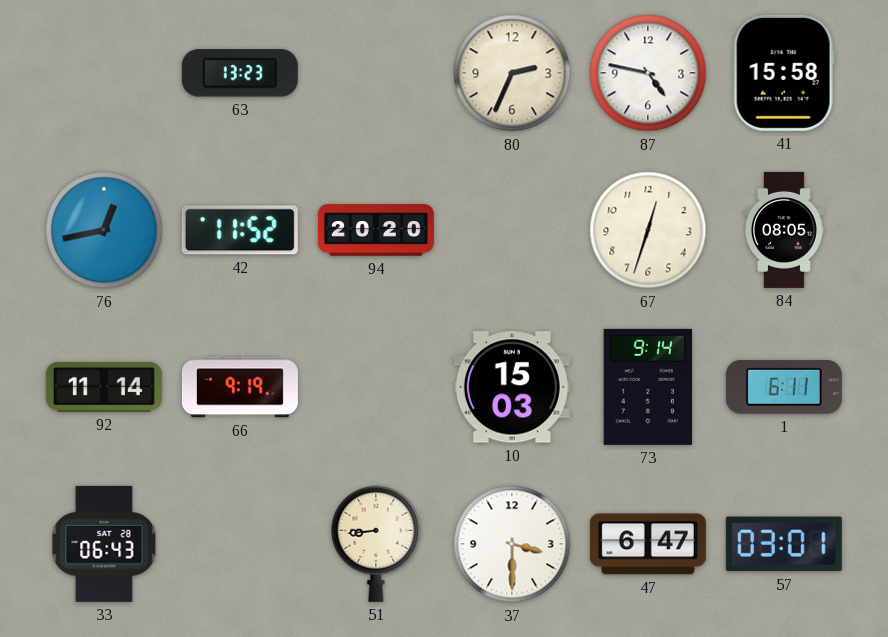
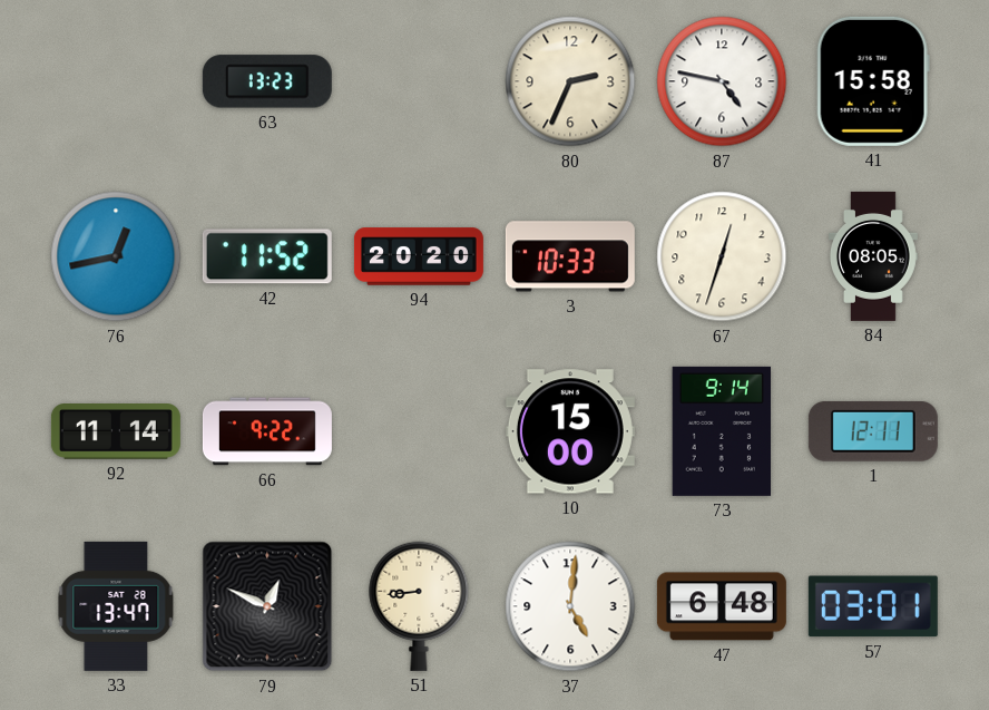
3: none -> 10:33
66: 9:19 -> 9:22
10: 15:03 -> 15:00
1: 6:11 -> 12:11
33: 06:43 -> 13:47
79: none -> 12:49
37: 3:30 -> 5:01
47: 6:47 -> 6:48
